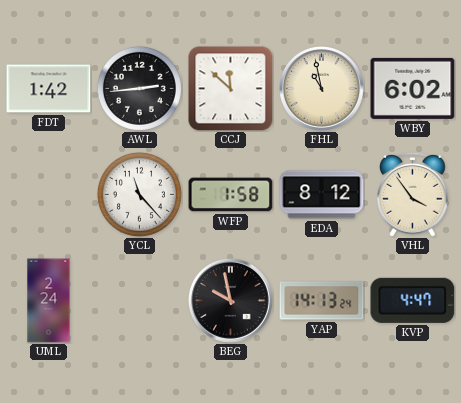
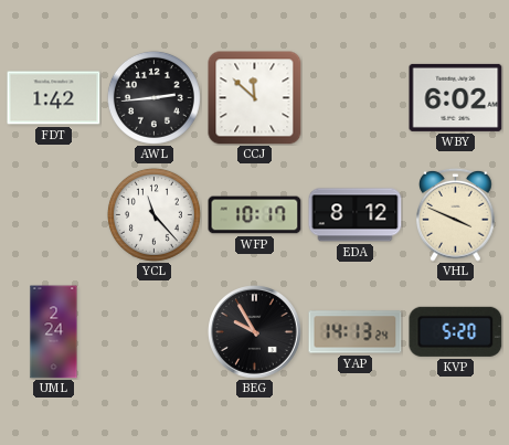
FHL: 10:58 -> none
WFP: 1:58 -> 10:17
VHL: 3:54 -> 3:49
BEG: 9:58 -> 9:55
KVP: 4:47 -> 5:20
